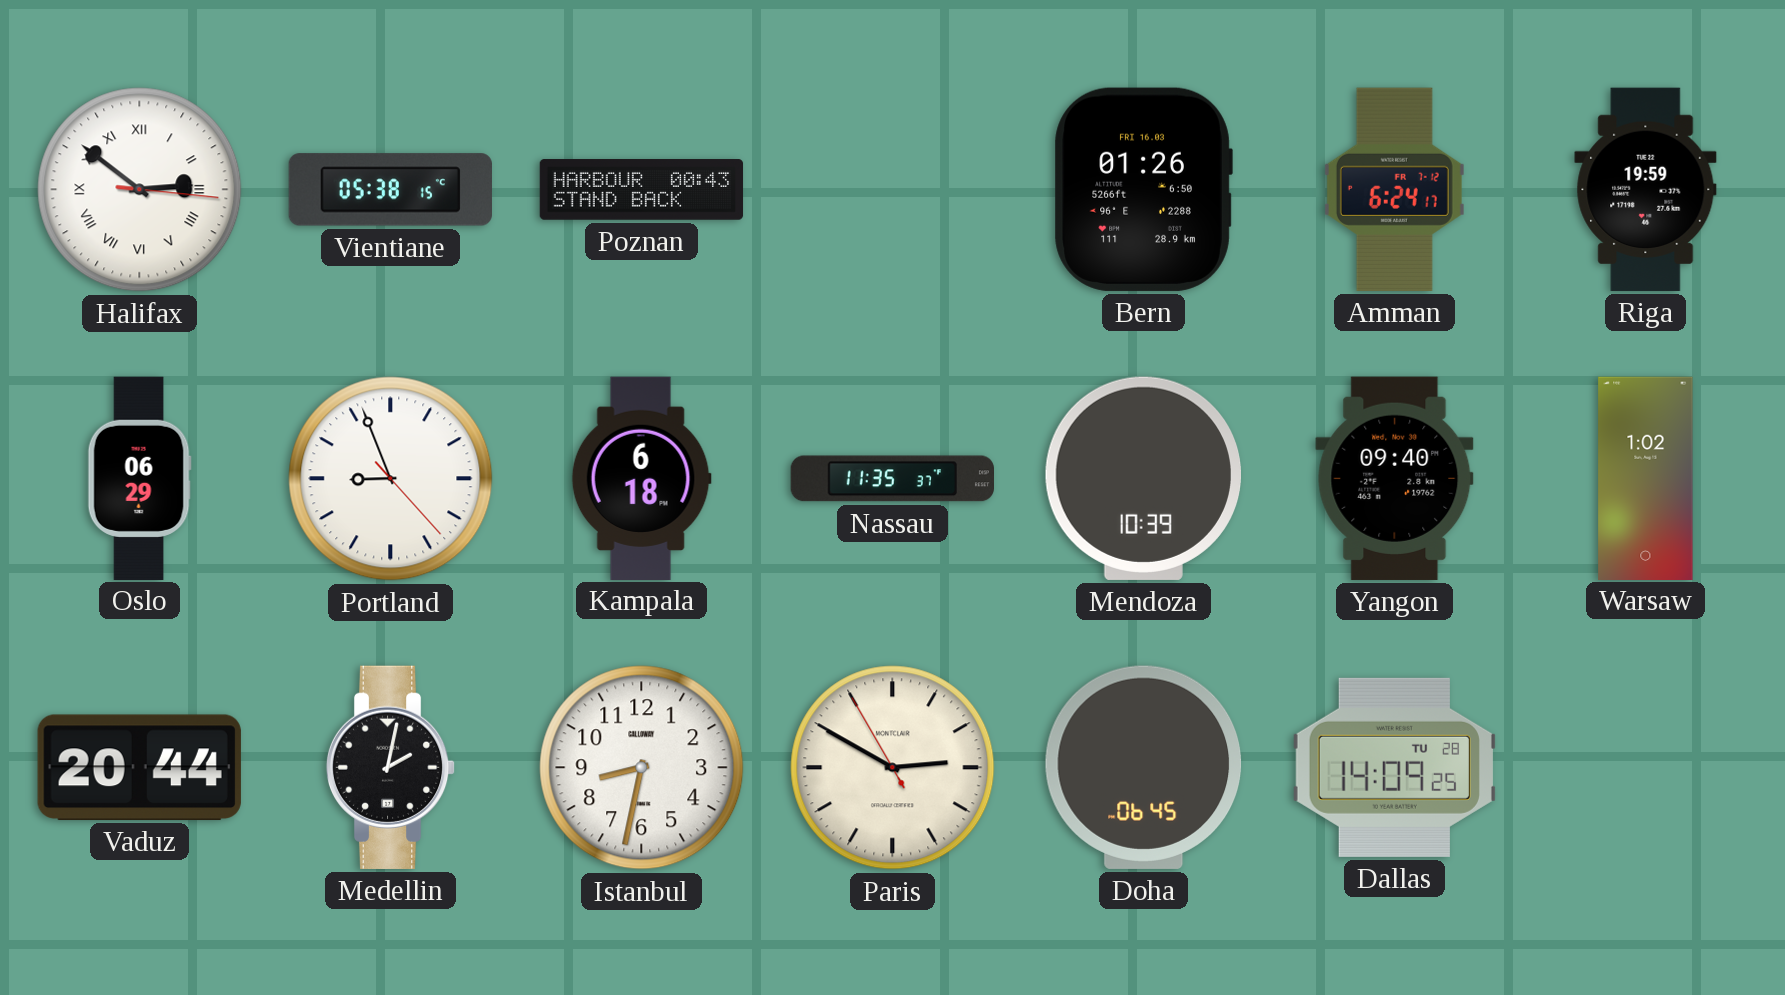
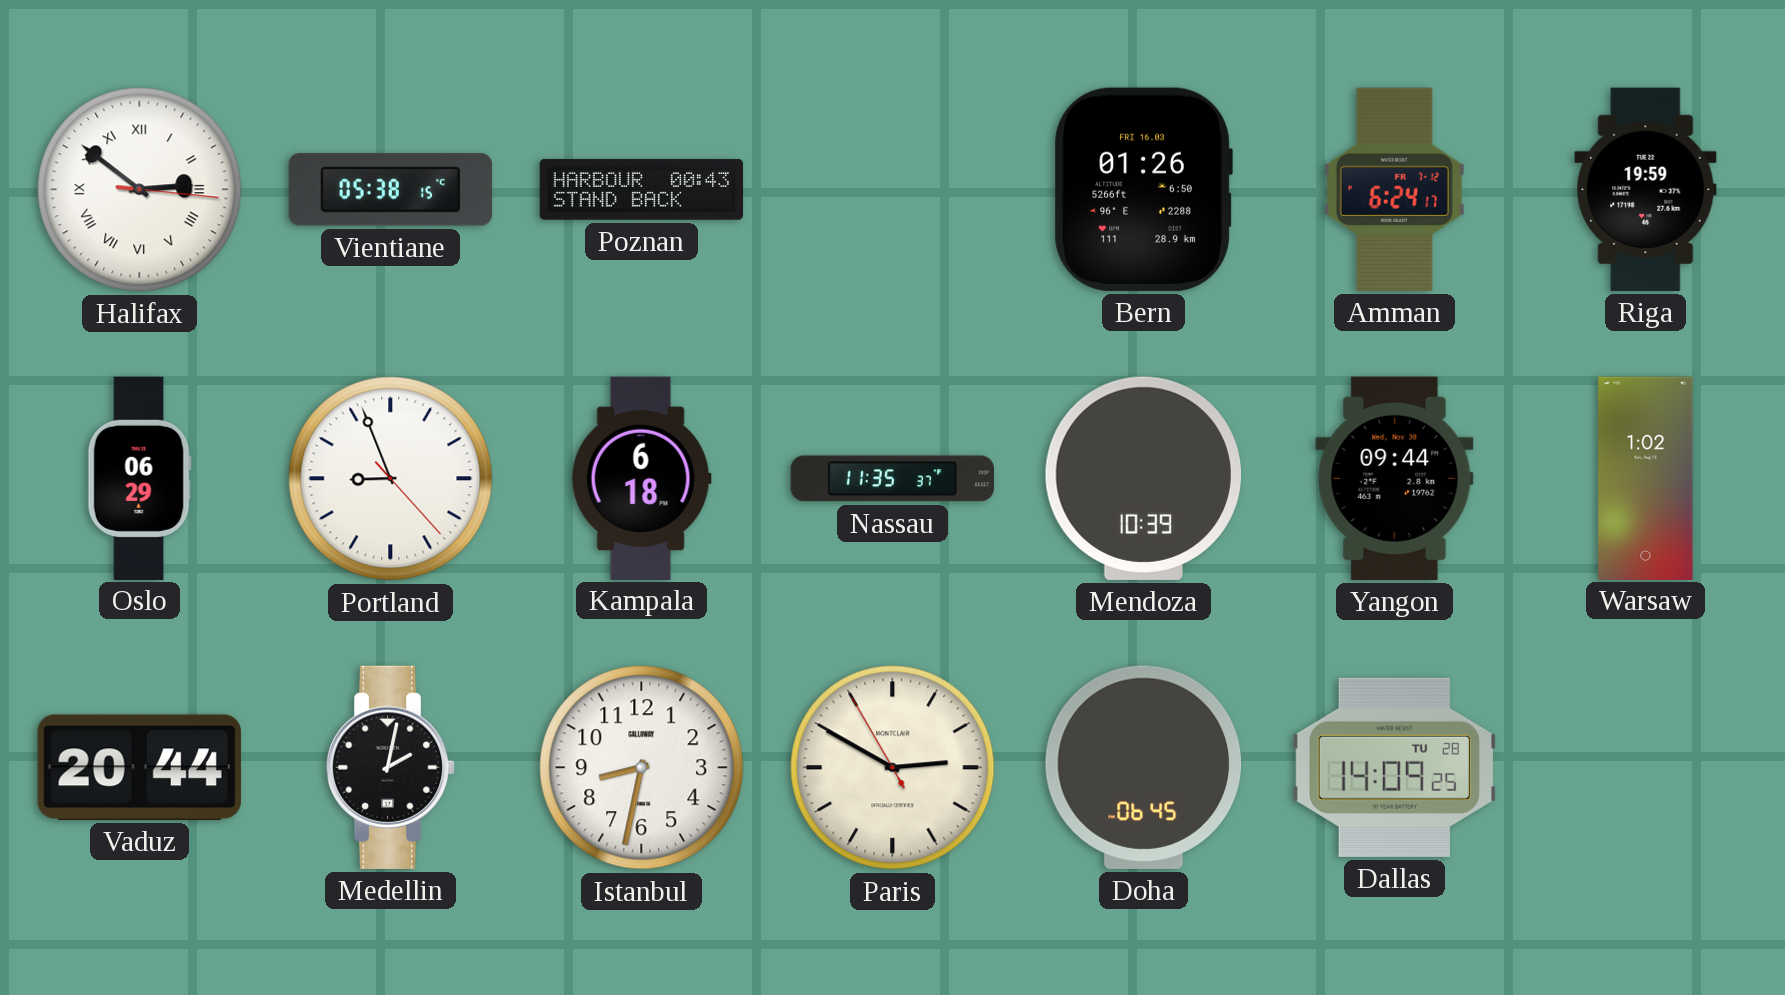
Yangon: 09:40 -> 09:44
